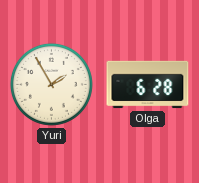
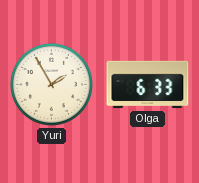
Olga: 6:28 -> 6:33
